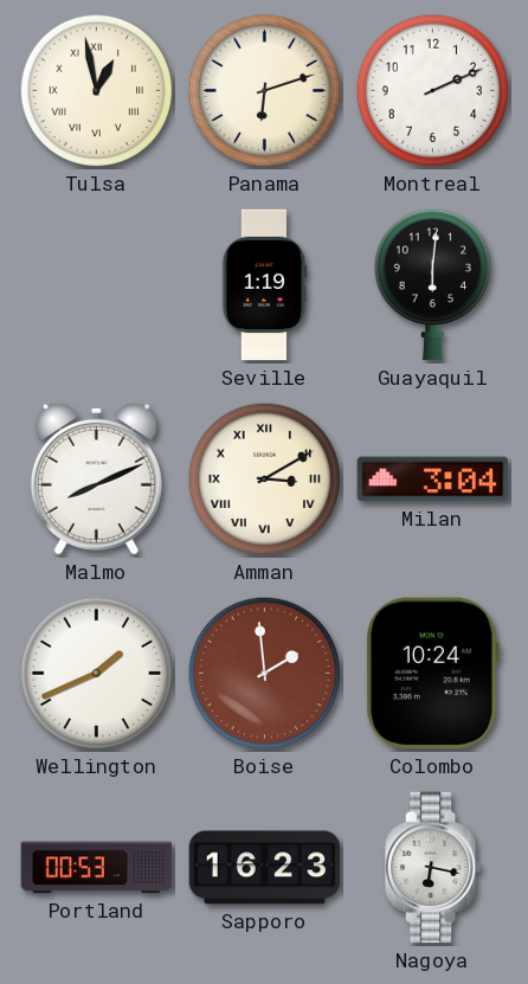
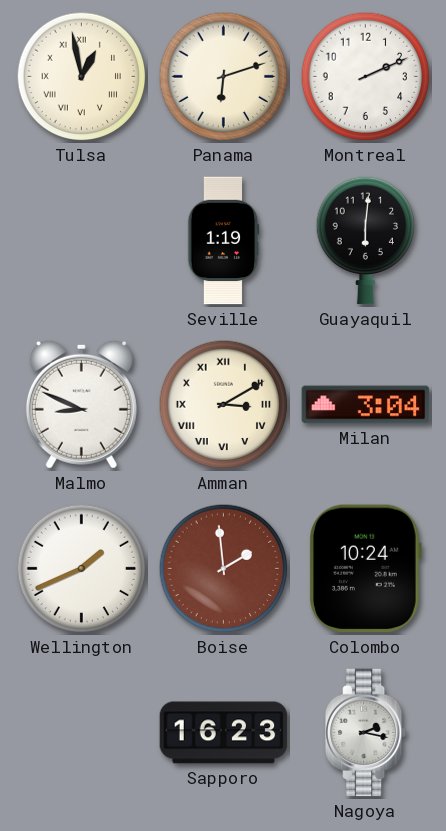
Malmo: 8:11 -> 8:49
Portland: 00:53 -> none
Nagoya: 6:17 -> 2:17
